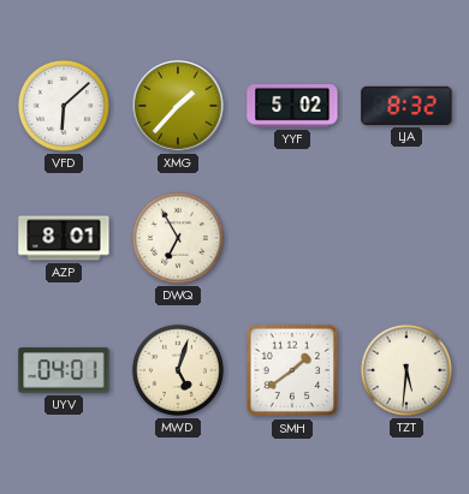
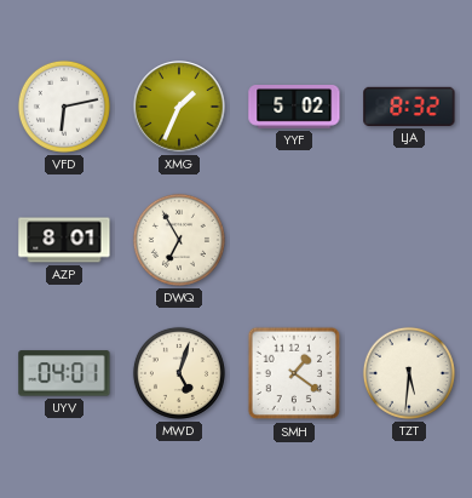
VFD: 6:08 -> 6:13
XMG: 1:37 -> 1:34
SMH: 1:39 -> 1:21
